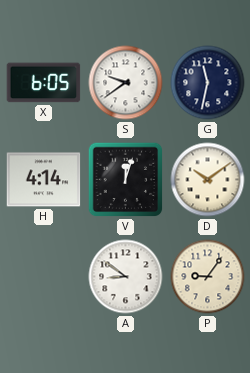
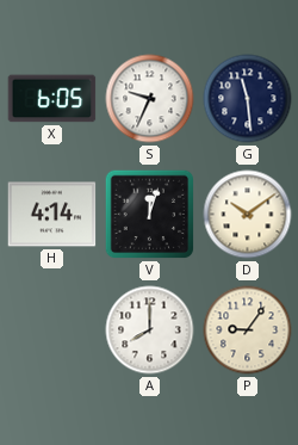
S: 9:39 -> 9:34
G: 11:32 -> 11:29
A: 8:51 -> 8:00
